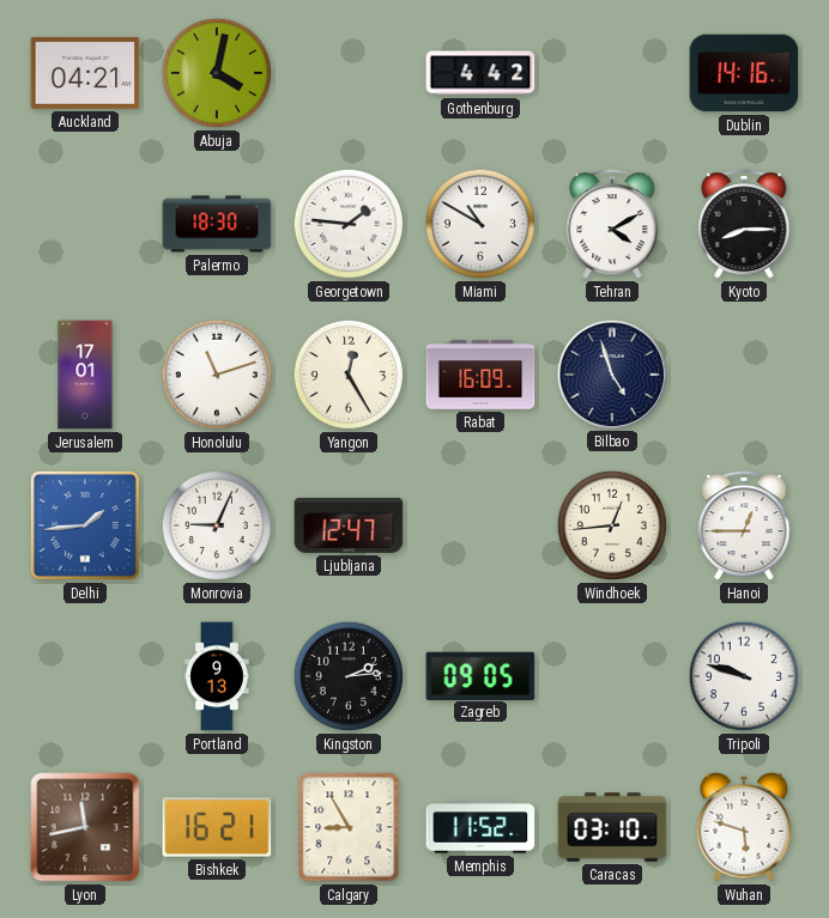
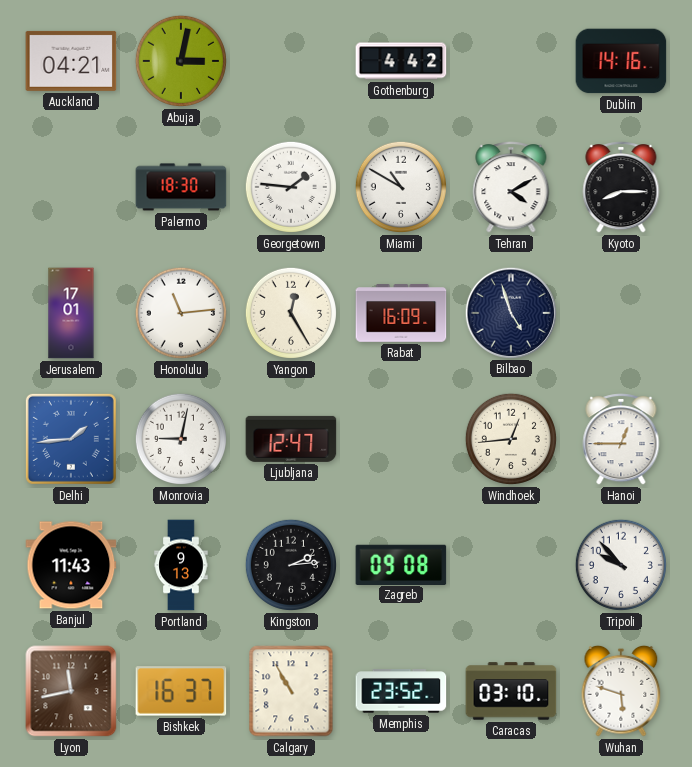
Abuja: 4:02 -> 3:02
Honolulu: 11:12 -> 11:14
Monrovia: 9:04 -> 9:02
Banjul: none -> 11:43
Zagreb: 09:05 -> 09:08
Tripoli: 9:48 -> 9:53
Bishkek: 16:21 -> 16:37
Calgary: 8:55 -> 10:55
Memphis: 11:52 -> 23:52
